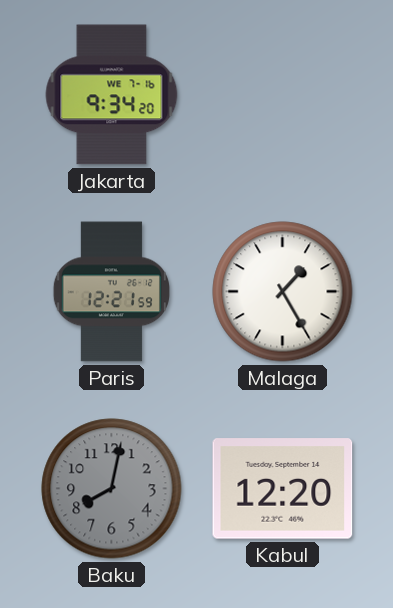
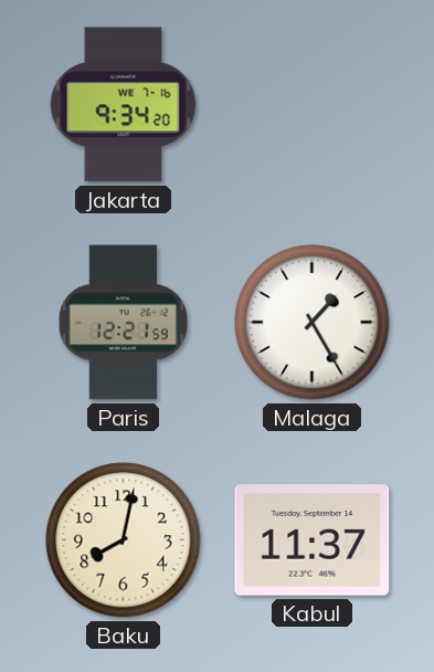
Baku dial: grey -> cream
Kabul: 12:20 -> 11:37
